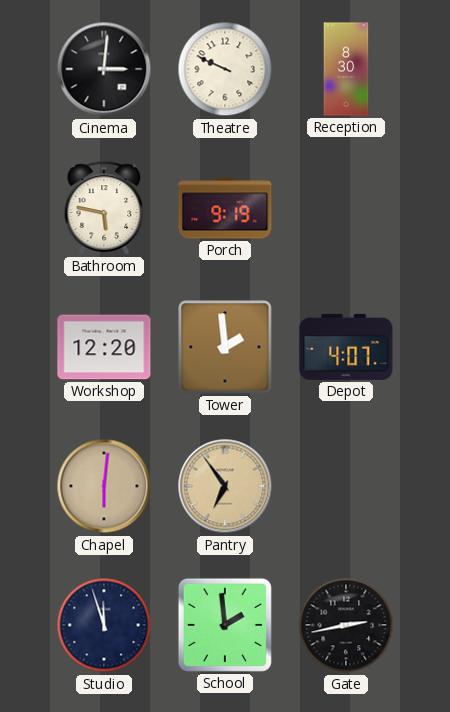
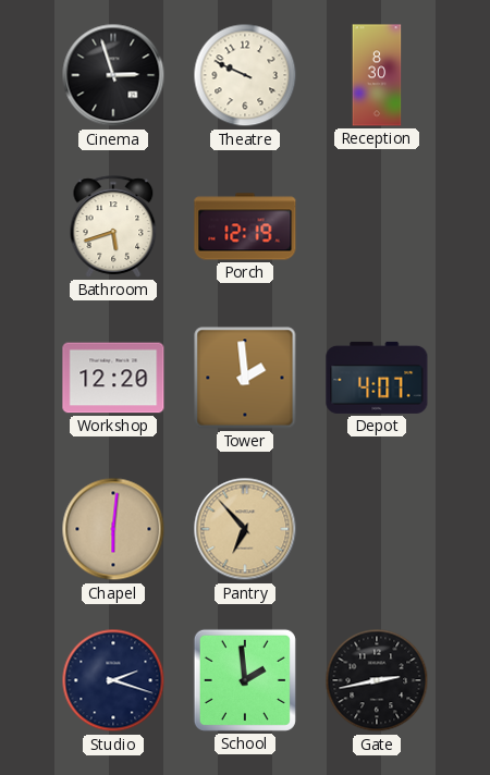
Cinema: 3:01 -> 2:57
Bathroom: 5:47 -> 5:42
Porch: 9:19 -> 12:19
Pantry: 6:54 -> 6:53
Studio: 11:57 -> 2:18
